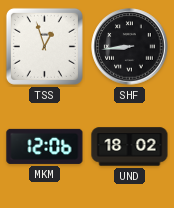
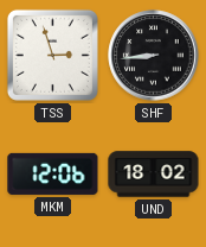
TSS: 12:57 -> 2:57
